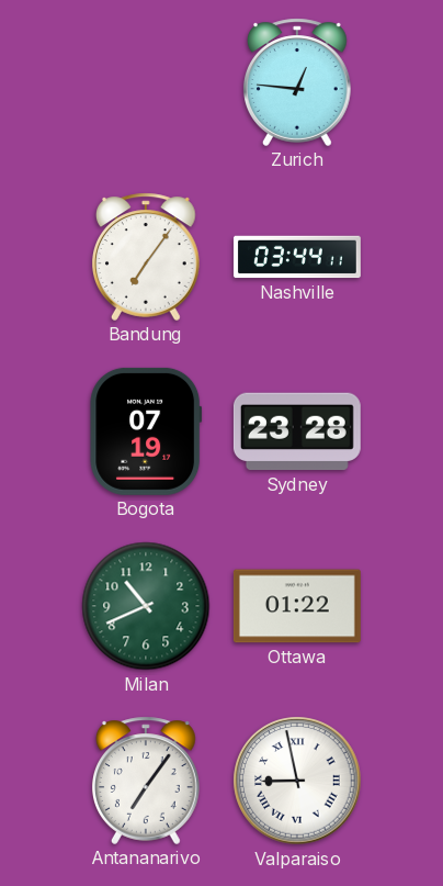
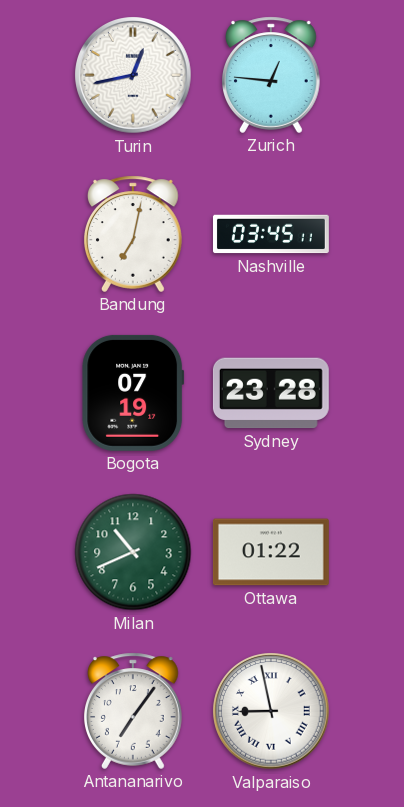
Turin: none -> 12:43
Bandung: 7:06 -> 7:02
Nashville: 03:44 -> 03:45
